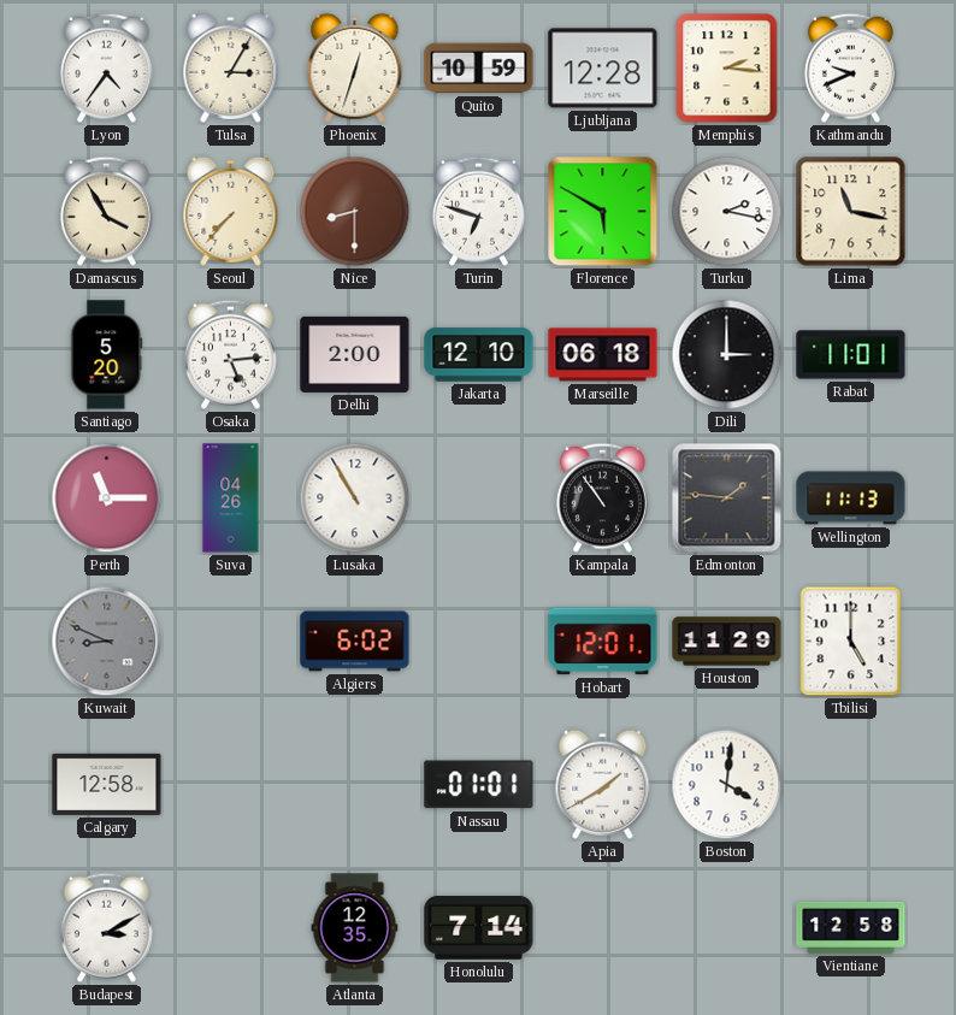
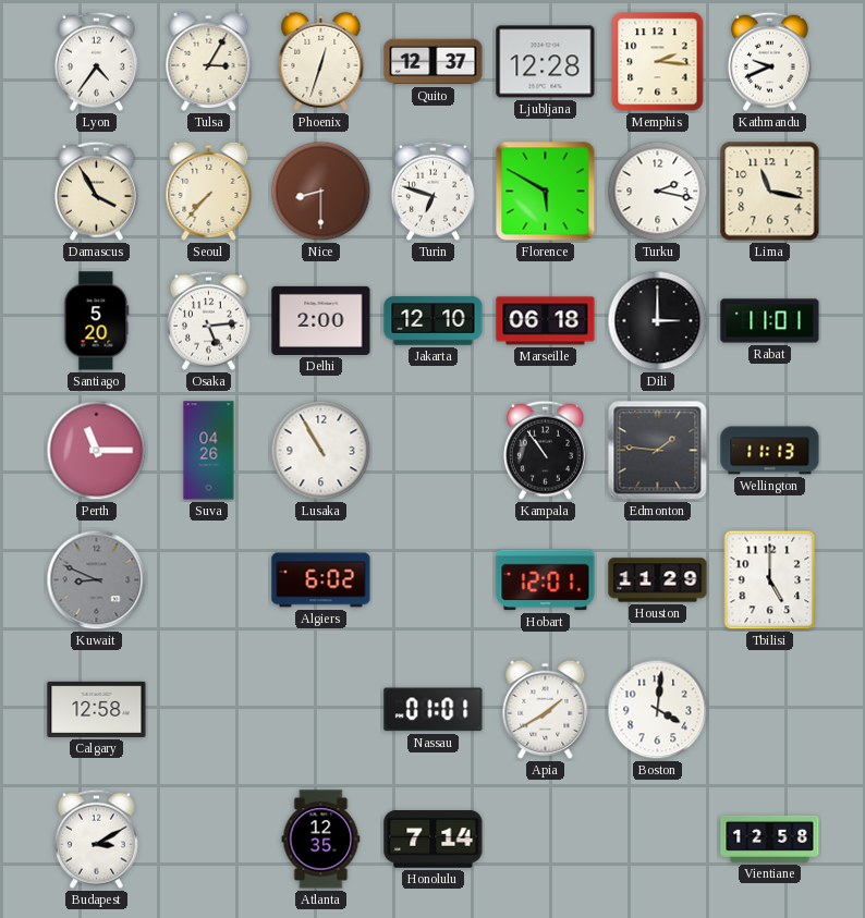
Quito: 10:59 -> 12:37
